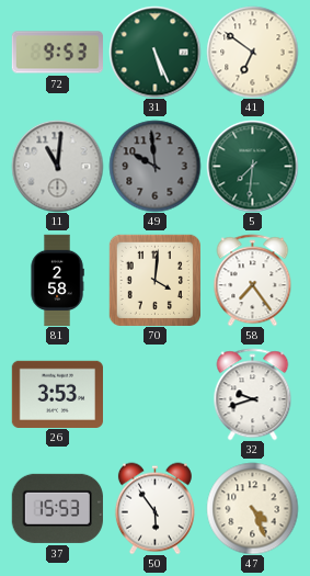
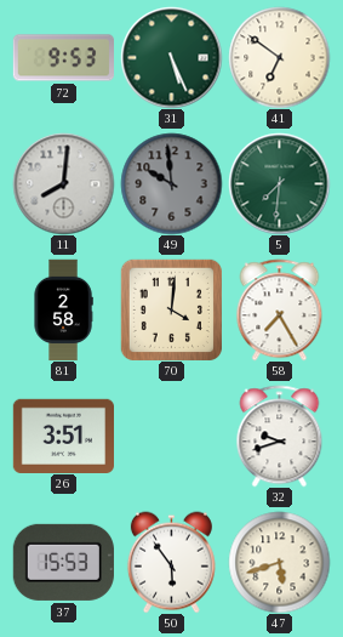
11: 11:01 -> 8:01
58: 7:24 -> 7:25
26: 3:53 -> 3:51
47: 4:26 -> 5:42
